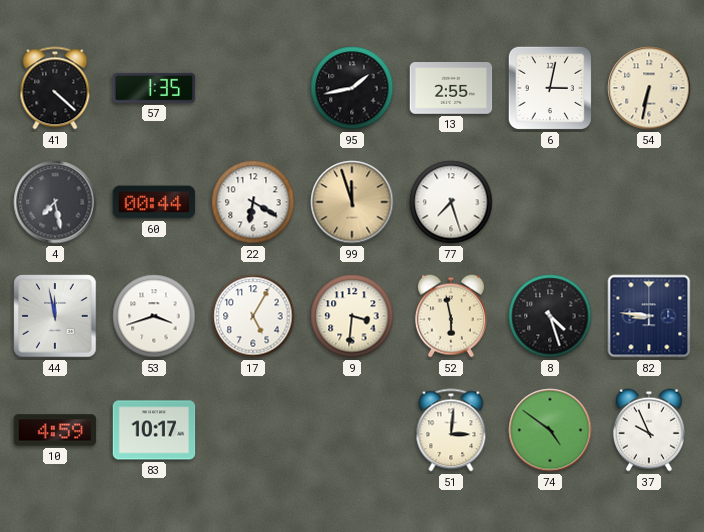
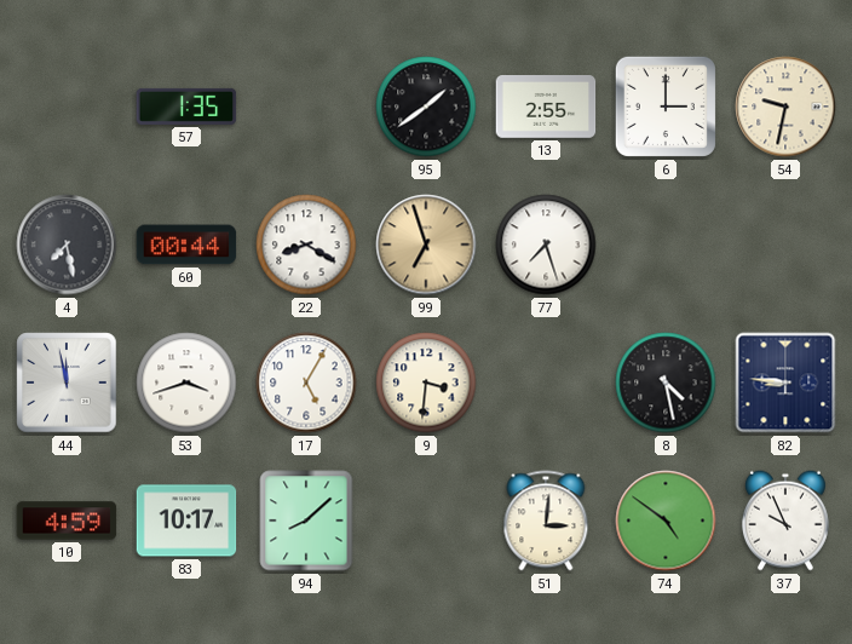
41: 4:22 -> none
95: 1:43 -> 1:39
6: 3:02 -> 3:00
54: 6:32 -> 9:32
22: 6:20 -> 8:20
99: 11:57 -> 6:57
52: 5:58 -> none
8: 4:27 -> 4:28
94: none -> 8:08
